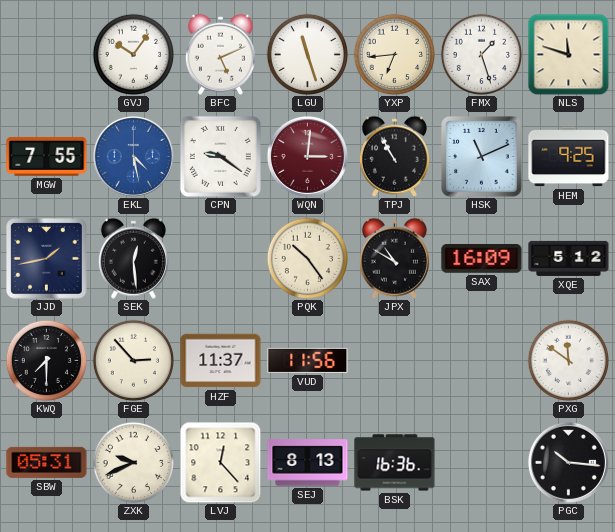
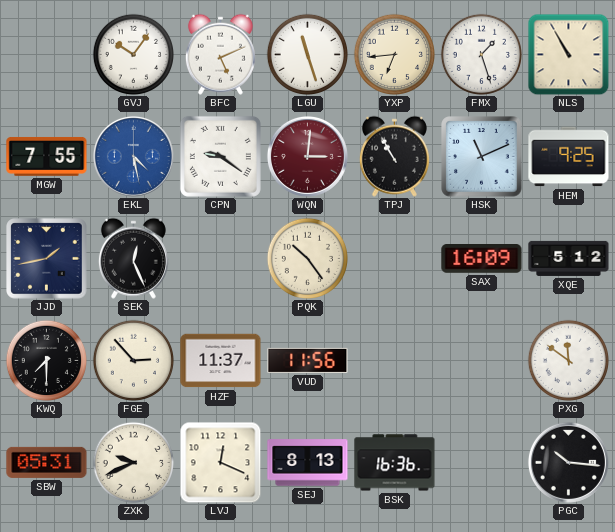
NLS: 11:48 -> 10:55
SEK: 12:29 -> 12:26
JPX: 10:50 -> none
LVJ: 12:23 -> 12:19
